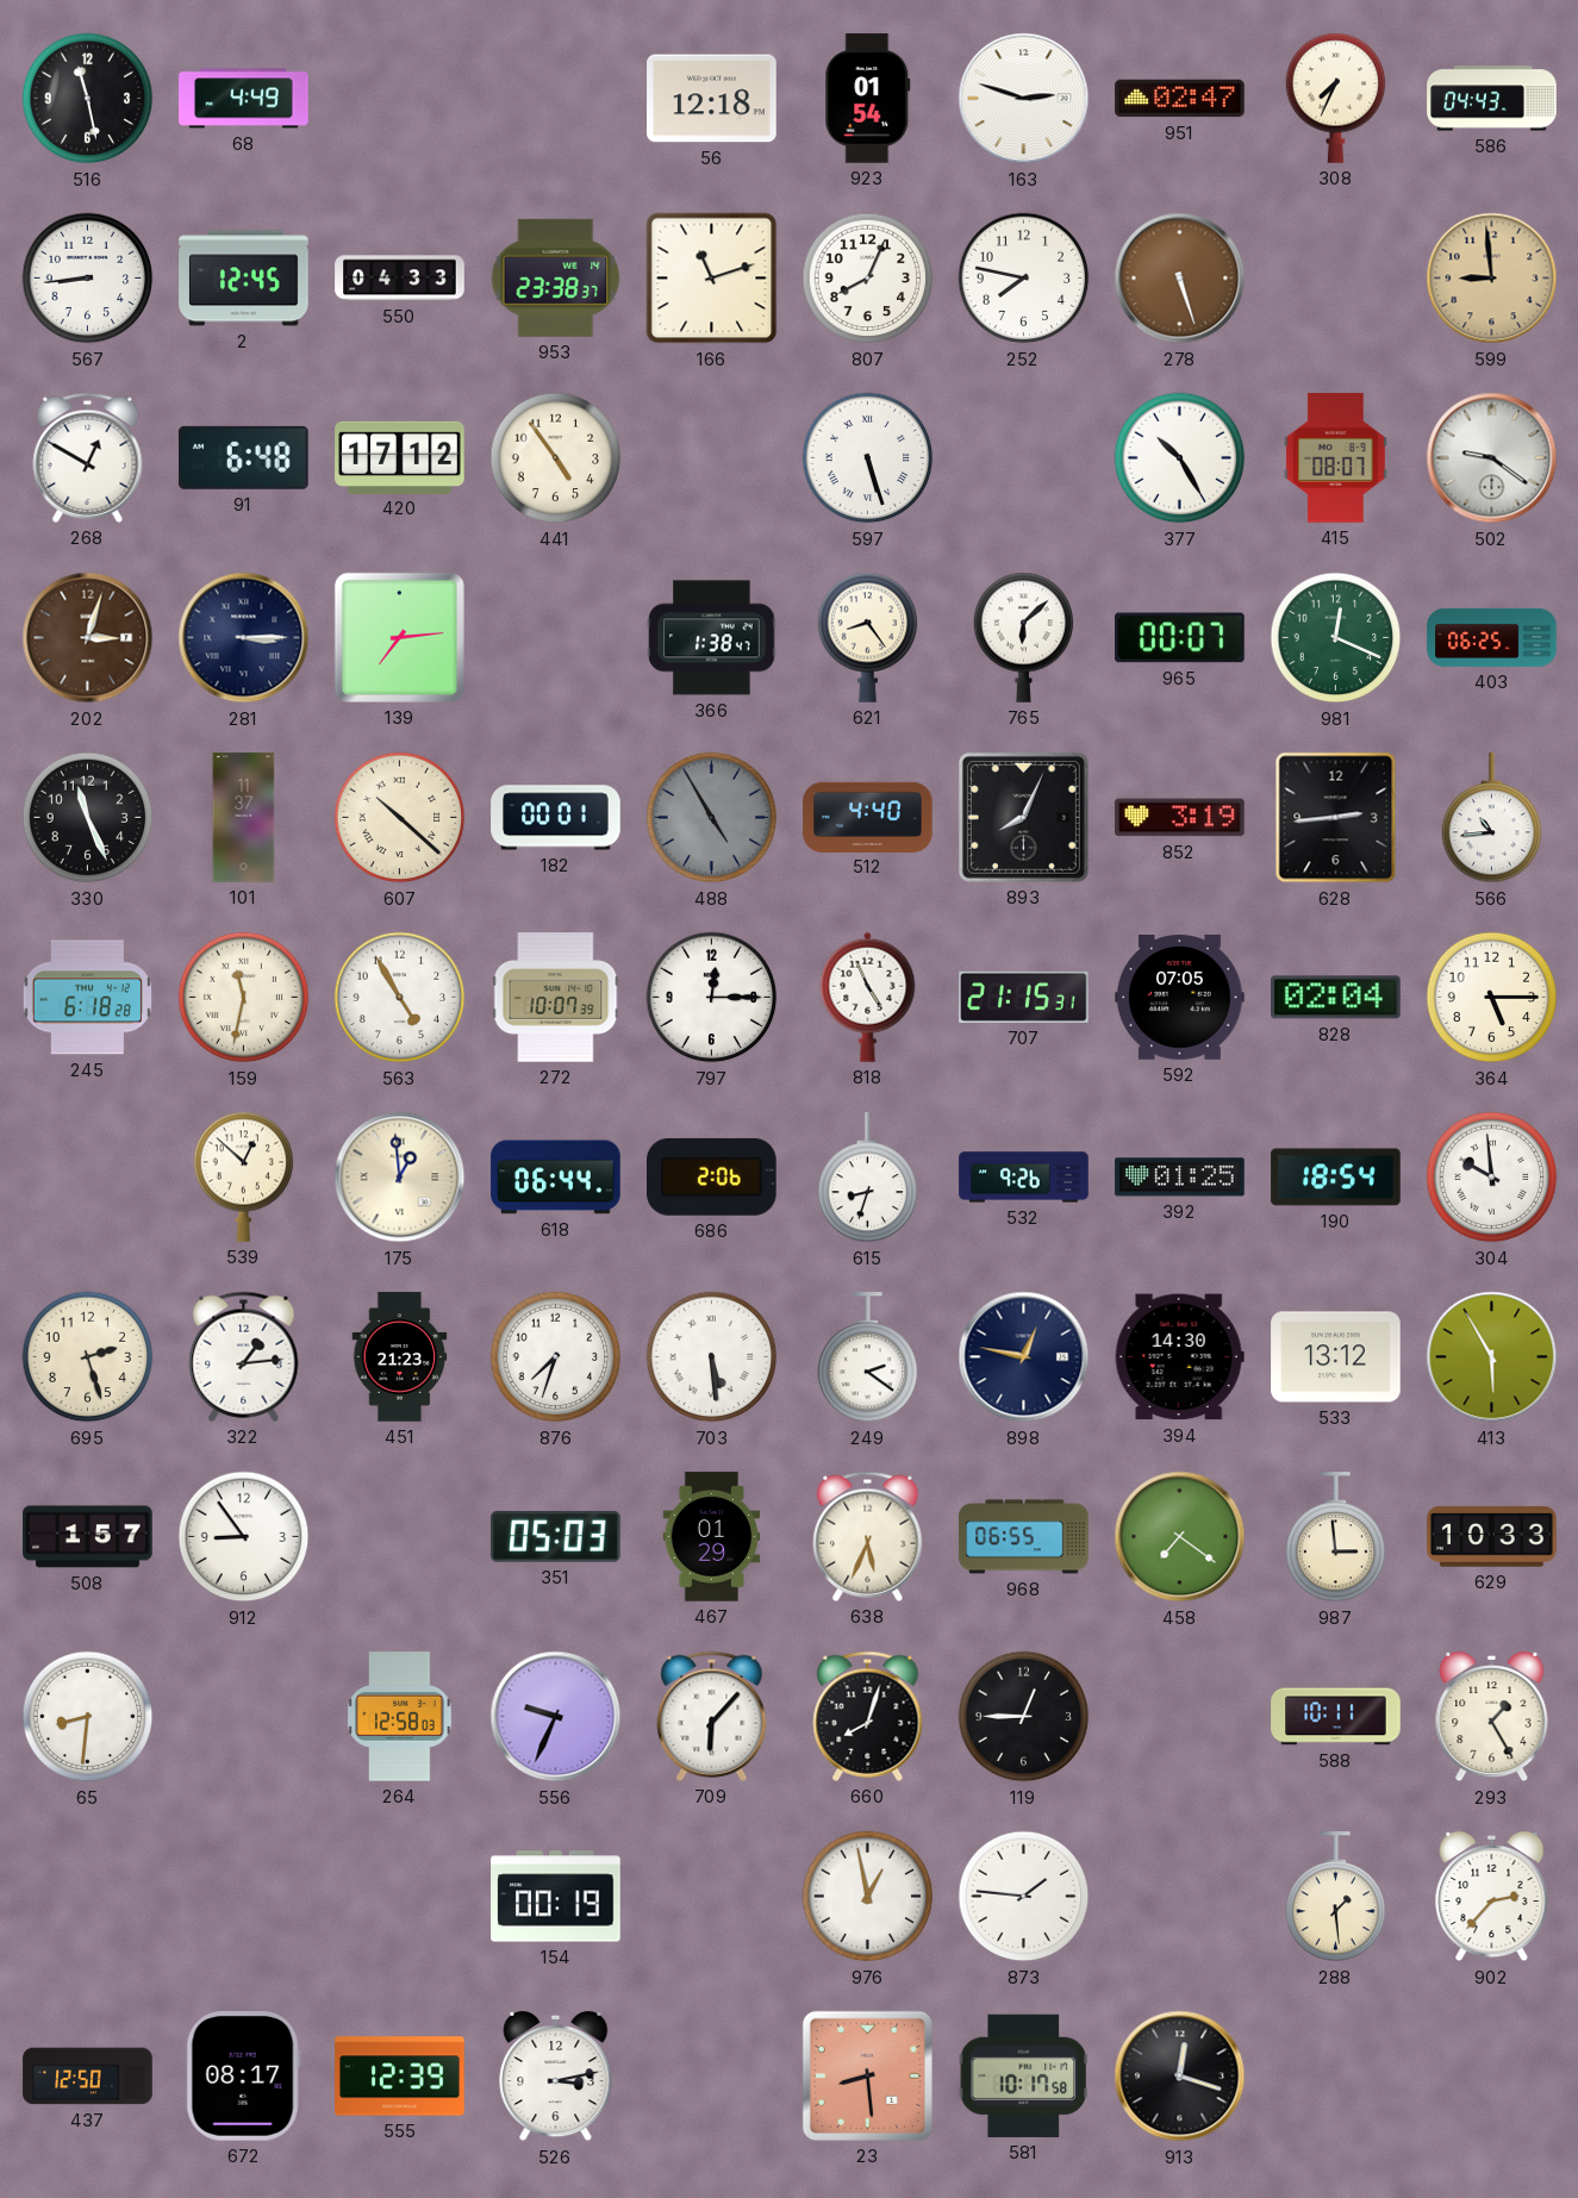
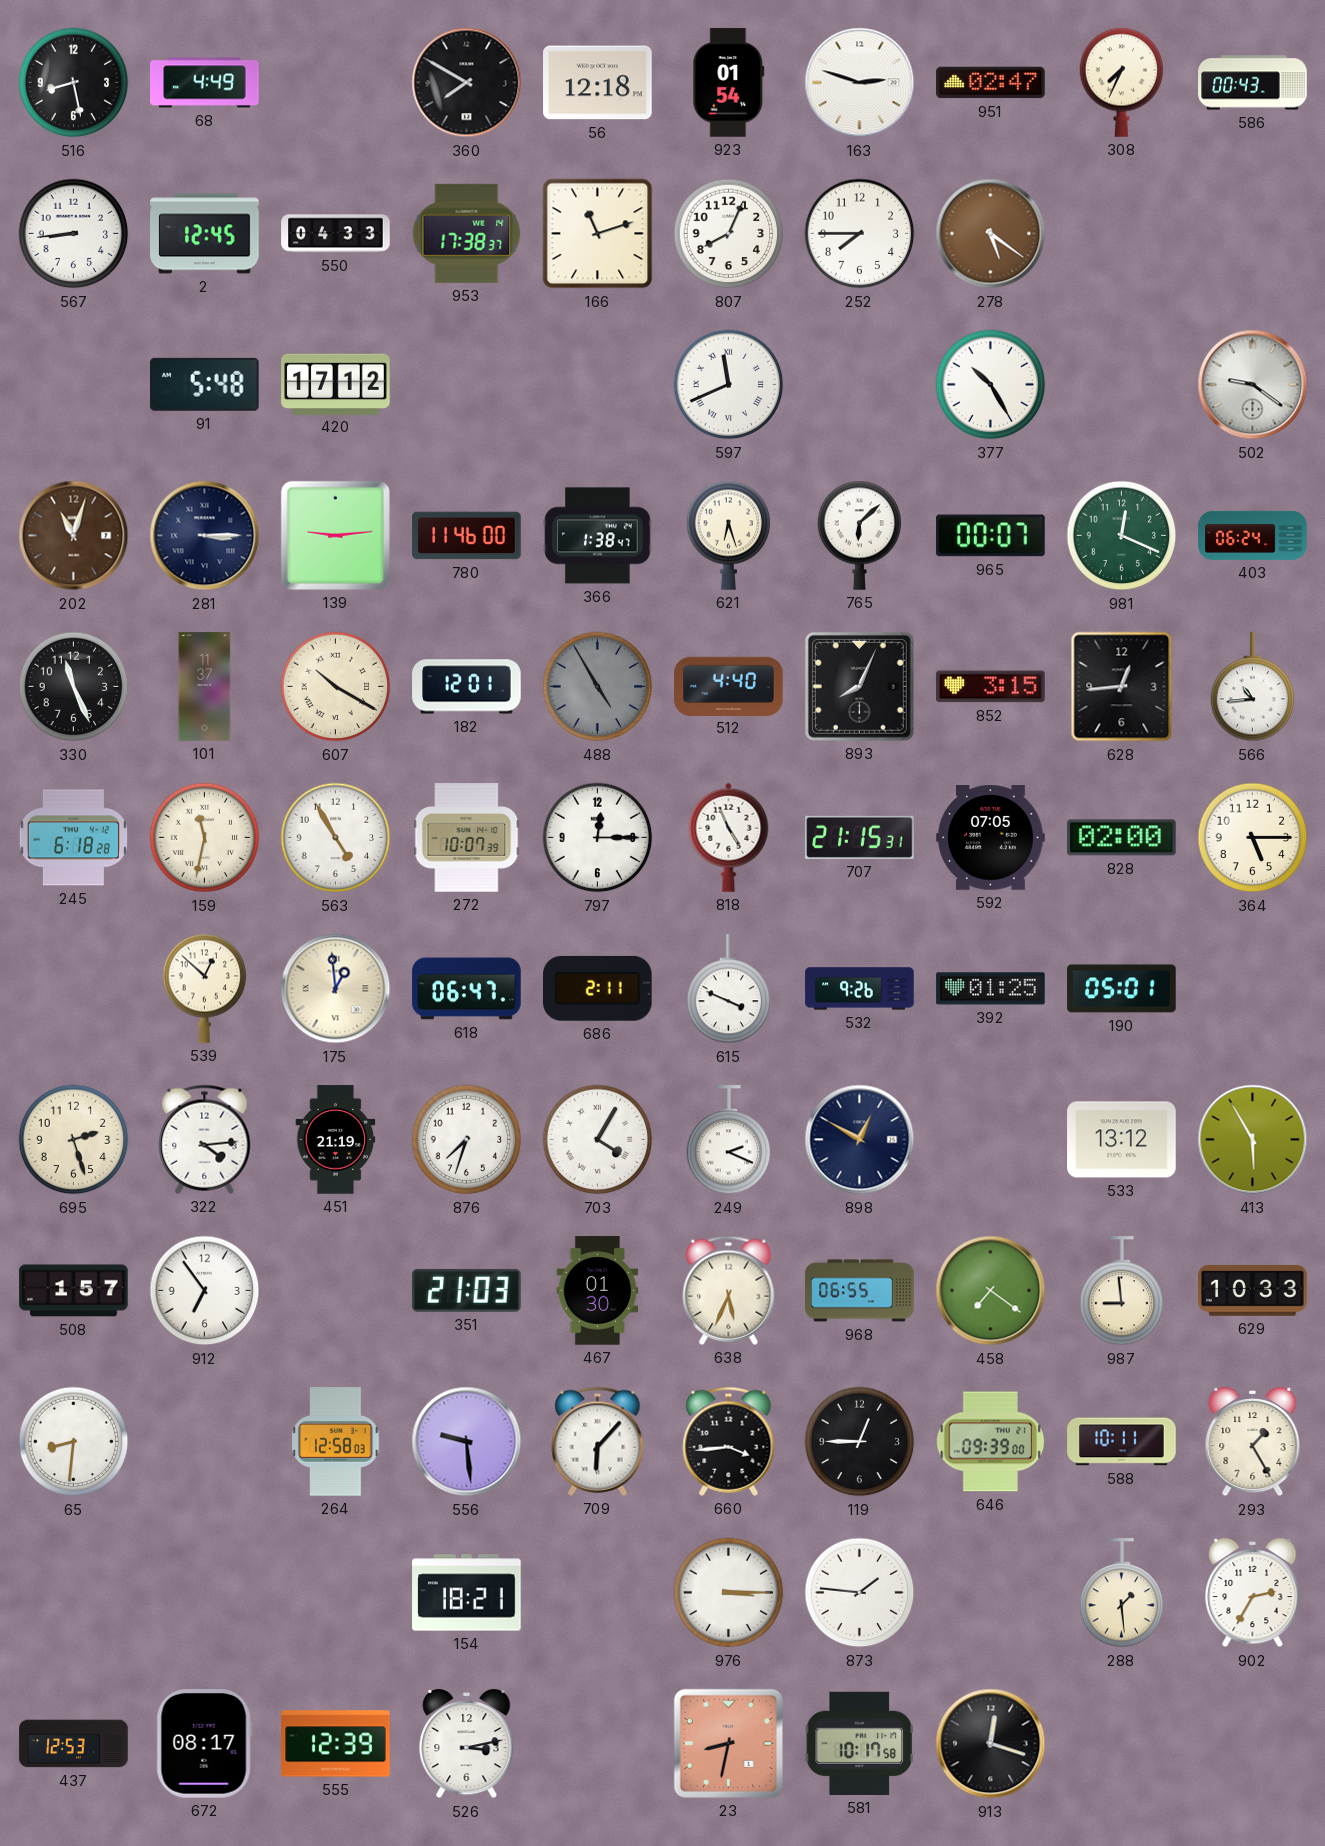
516: 11:28 -> 8:28
360: none -> 7:50
586: 04:43 -> 00:43
953: 23:38 -> 17:38
252: 7:47 -> 7:45
278: 5:27 -> 5:21
599: 8:59 -> none
268: 12:50 -> none
91: 6:48 -> 5:48
441: 4:54 -> none
597: 5:27 -> 11:41
415: 08:07 -> none
202: 3:03 -> 11:03
139: 7:14 -> 9:14
780: none -> 11:46
621: 8:24 -> 6:27
403: 06:25 -> 06:24
607: 10:22 -> 10:20
182: 00:01 -> 12:01
852: 3:19 -> 3:15
628: 2:44 -> 12:44
828: 02:04 -> 02:00
618: 06:44 -> 06:47
686: 2:06 -> 2:11
615: 8:33 -> 3:49
190: 18:54 -> 05:01
304: 9:59 -> none
322: 1:14 -> 4:14
451: 21:23 -> 21:19
703: 5:29 -> 4:05
249: 2:21 -> 2:19
898: 12:47 -> 12:50
394: 14:30 -> none
912: 8:54 -> 6:54
351: 05:03 -> 21:03
467: 01:29 -> 01:30
987: 2:59 -> 8:59
556: 9:34 -> 9:29
660: 8:03 -> 3:44
646: none -> 09:39
154: 00:19 -> 18:21
976: 12:58 -> 3:15
902: 2:37 -> 2:35
437: 12:50 -> 12:53
23: 8:29 -> 8:32
